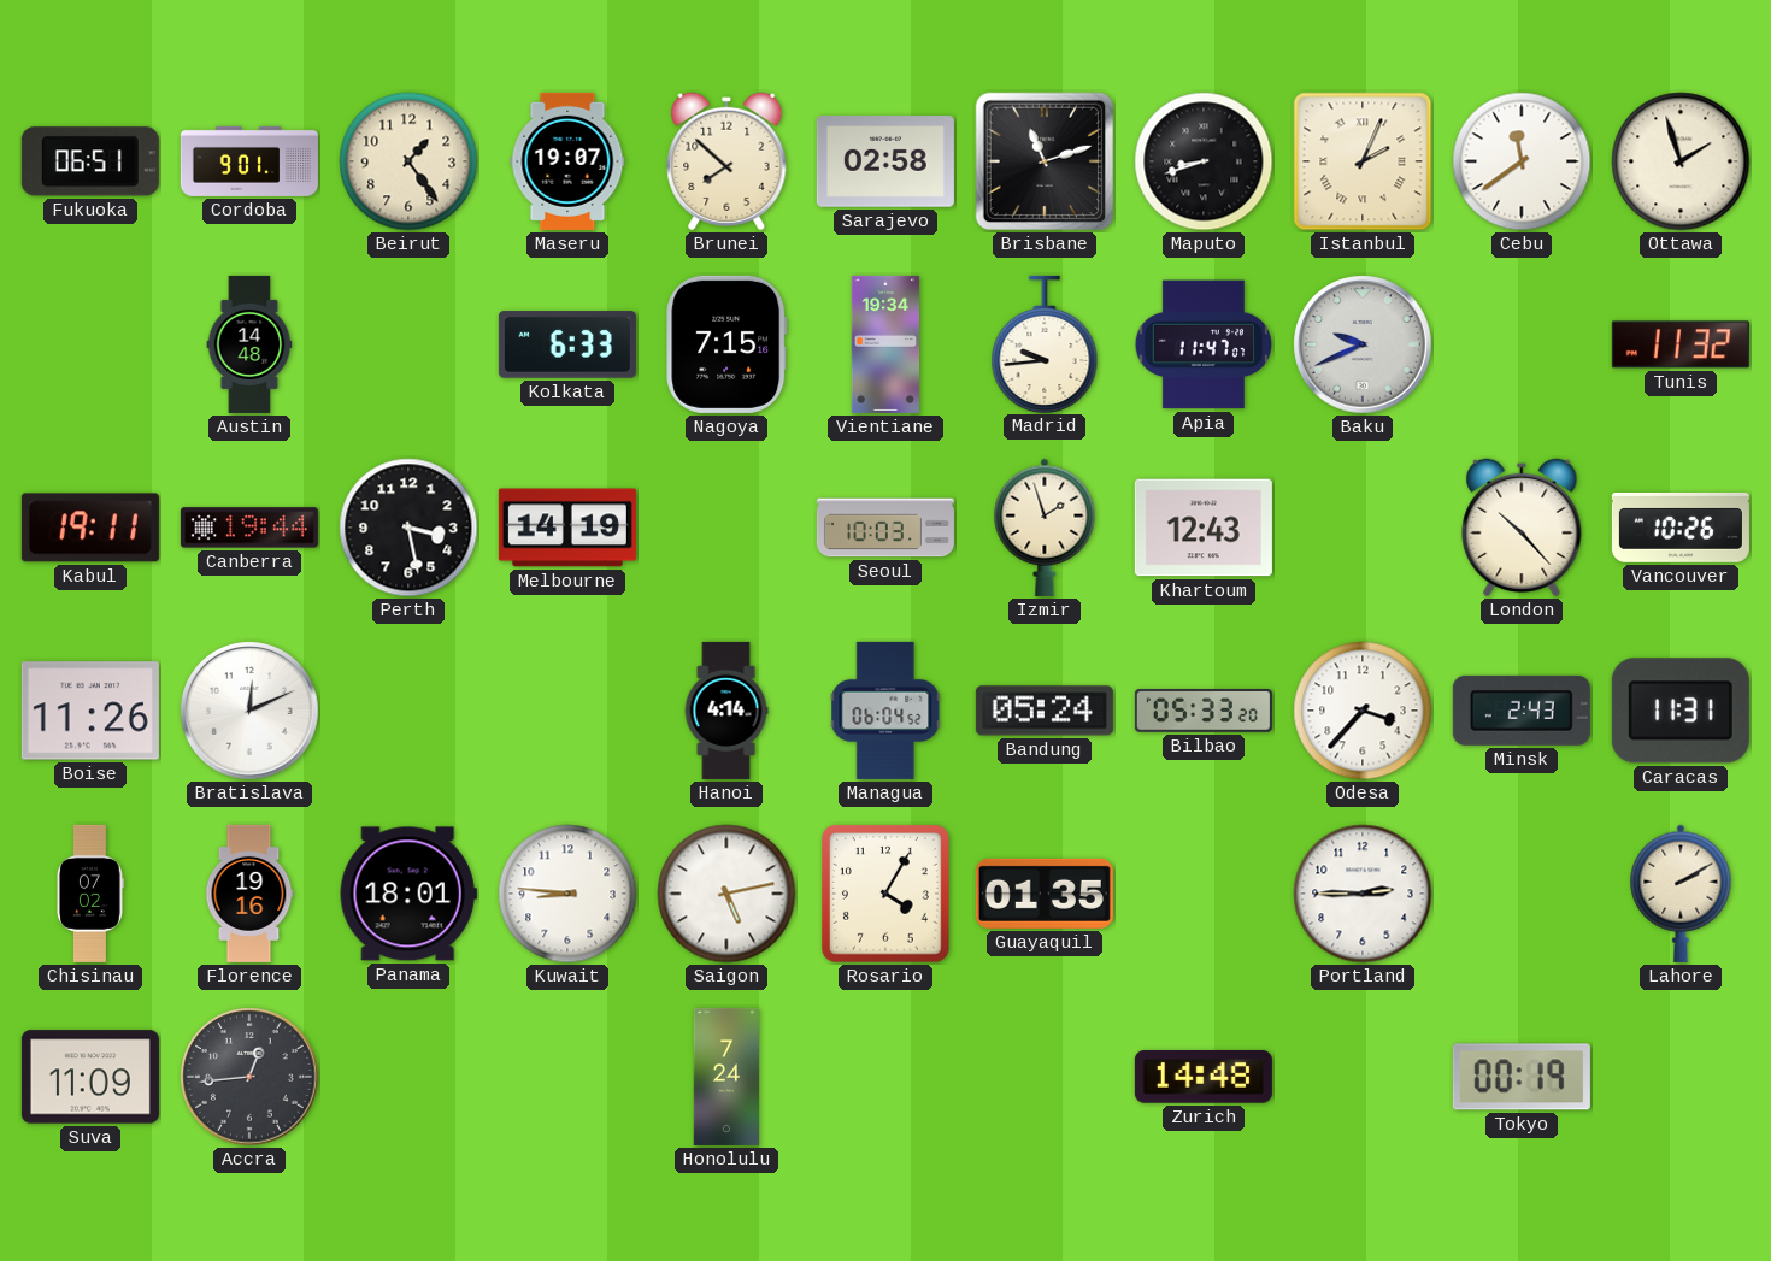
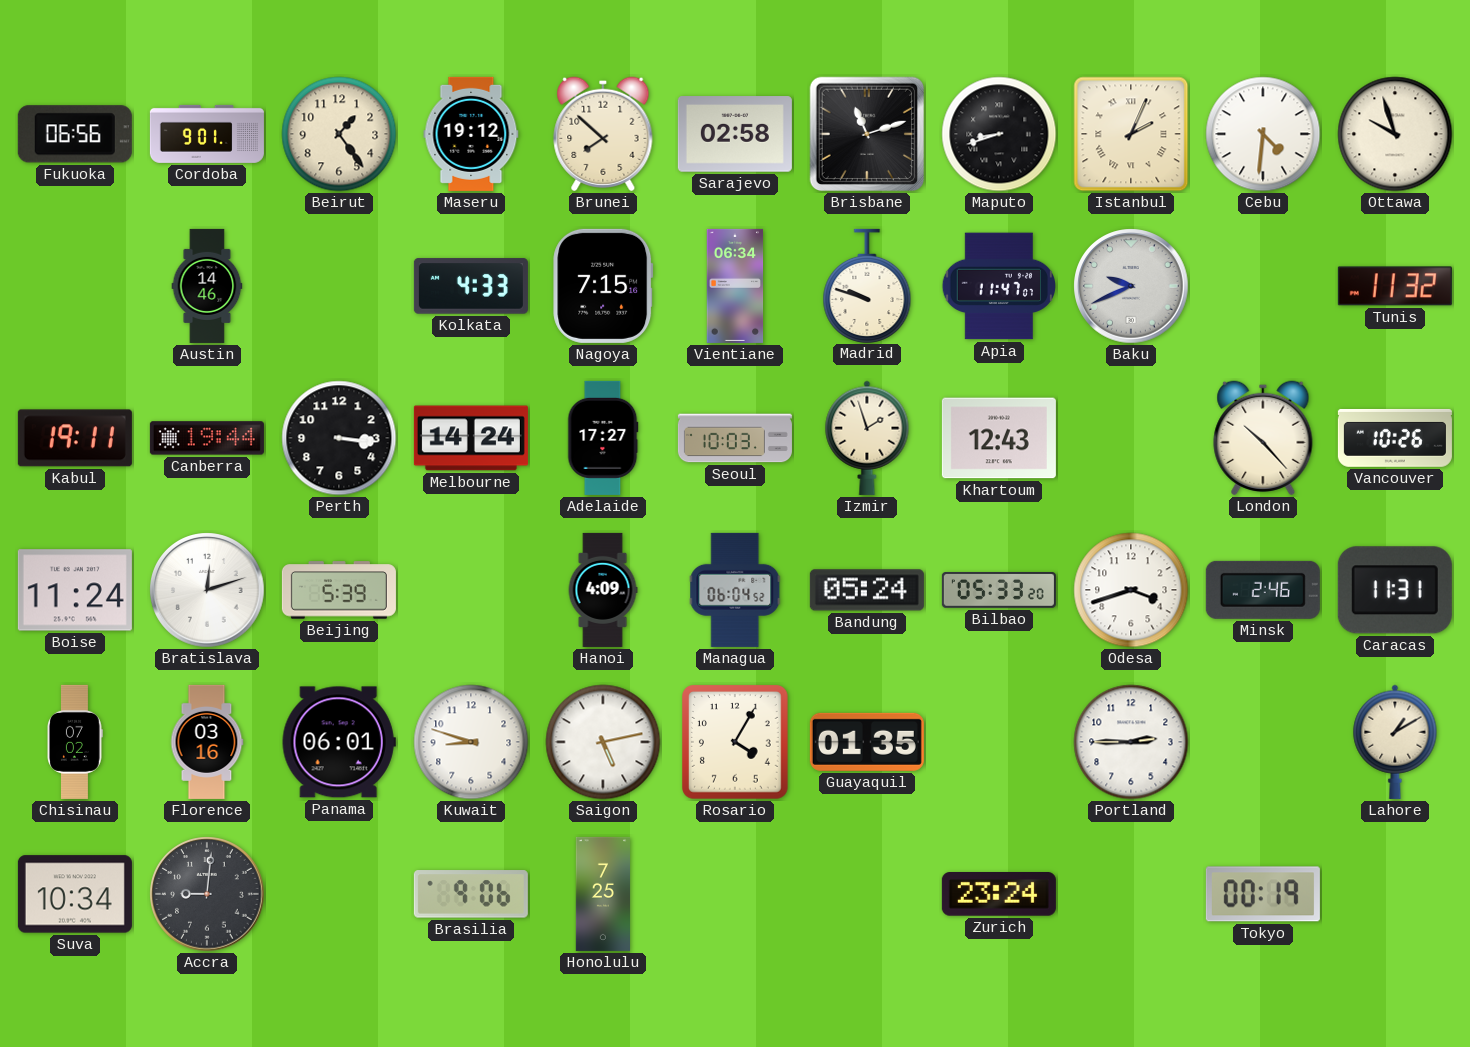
Fukuoka: 06:51 -> 06:56
Maseru: 19:07 -> 19:12
Cebu: 11:39 -> 4:31
Ottawa: 1:57 -> 9:57
Austin: 14:48 -> 14:46
Kolkata: 6:33 -> 4:33
Vientiane: 19:34 -> 06:34
Madrid: 9:44 -> 9:48
Perth: 3:28 -> 3:16
Melbourne: 14:19 -> 14:24
Adelaide: none -> 17:27
Boise: 11:26 -> 11:24
Bratislava: 12:11 -> 12:12
Beijing: none -> 5:39
Hanoi: 4:14 -> 4:09
Odesa: 3:37 -> 3:42
Minsk: 2:43 -> 2:46
Florence: 19:16 -> 03:16
Panama: 18:01 -> 06:01
Kuwait: 8:46 -> 8:48
Lahore: 2:10 -> 1:10
Suva: 11:09 -> 10:34
Accra: 12:44 -> 9:01
Brasilia: none -> 9:06
Honolulu: 7:24 -> 7:25
Zurich: 14:48 -> 23:24
